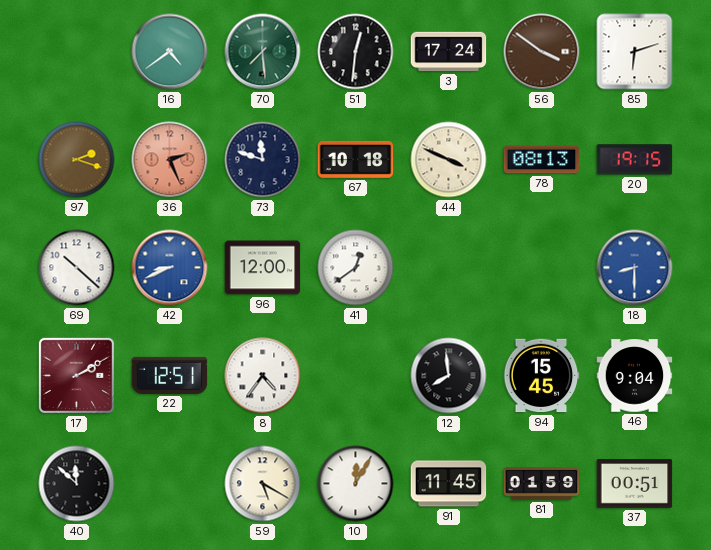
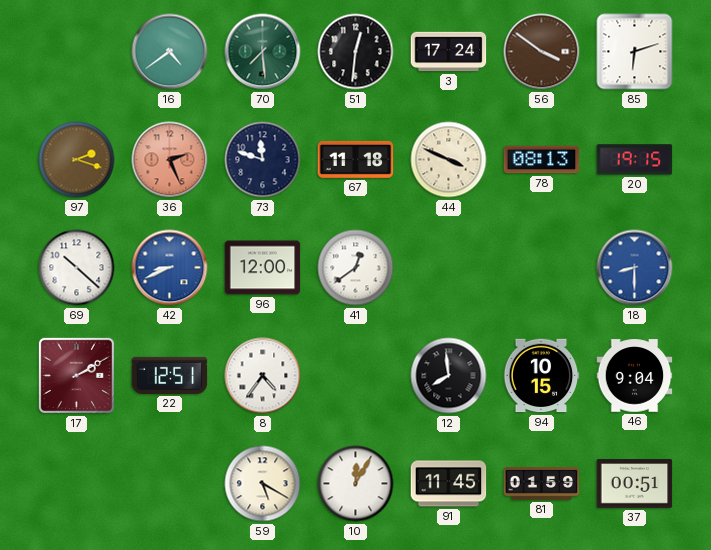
67: 10:18 -> 11:18
94: 15:45 -> 10:15
40: 11:52 -> none
